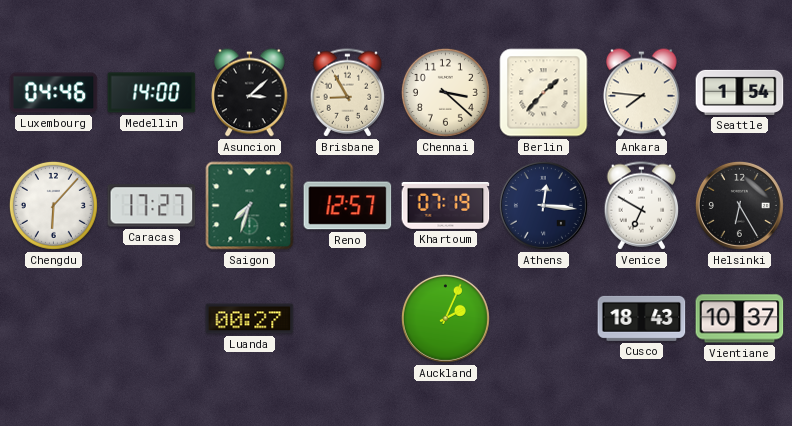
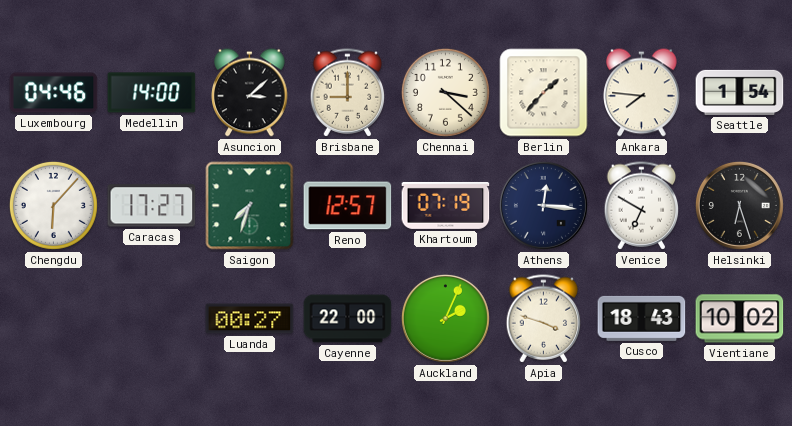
Brisbane: 8:55 -> 9:00
Helsinki: 6:25 -> 6:27
Cayenne: none -> 22:00
Apia: none -> 3:48
Vientiane: 10:37 -> 10:02
